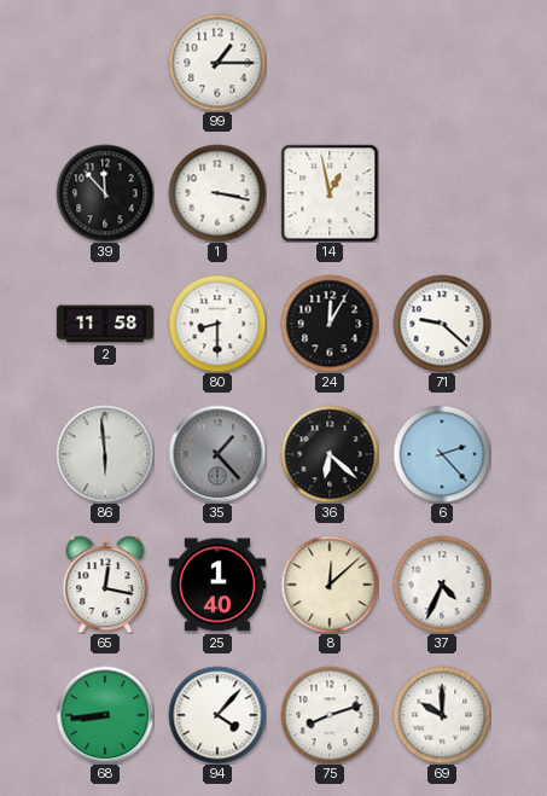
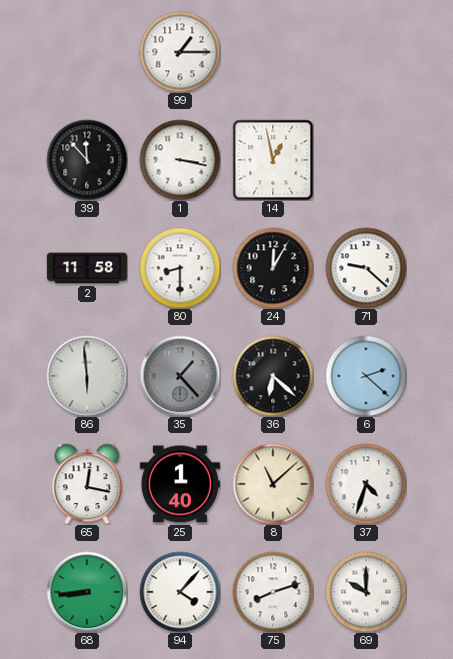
6: 2:23 -> 2:22
8: 12:08 -> 11:08
37: 4:34 -> 4:33
